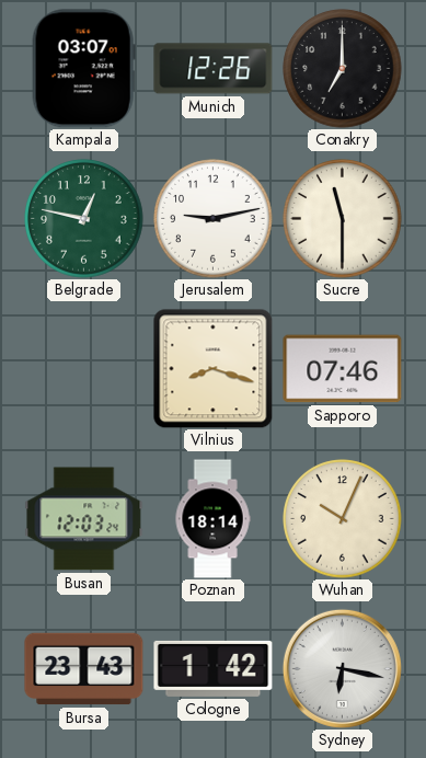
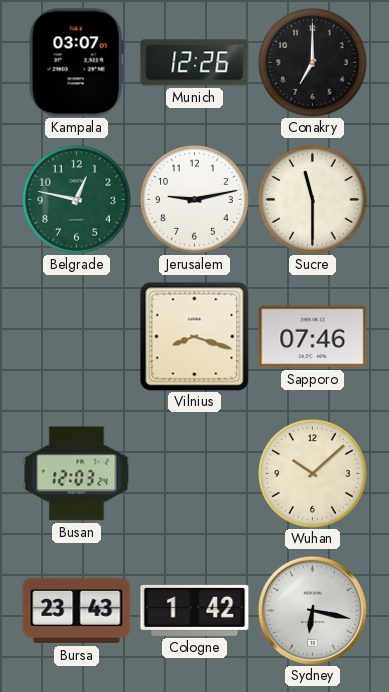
Poznan: 18:14 -> none
Wuhan: 10:04 -> 10:08
